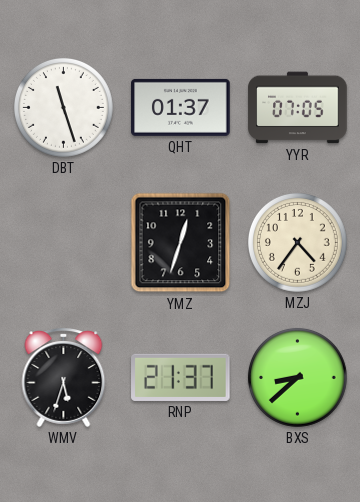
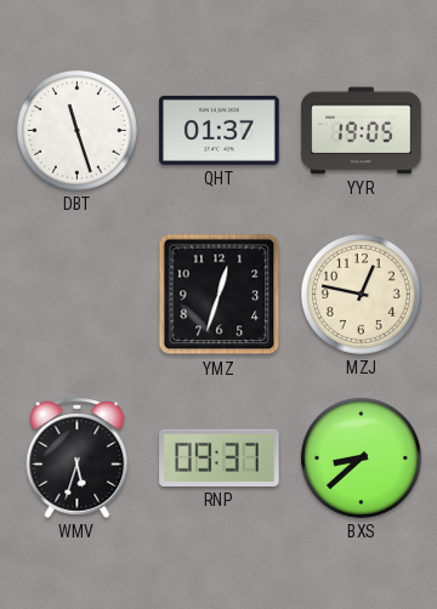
YYR: 07:05 -> 19:05
MZJ: 4:36 -> 12:47
RNP: 21:37 -> 09:37
